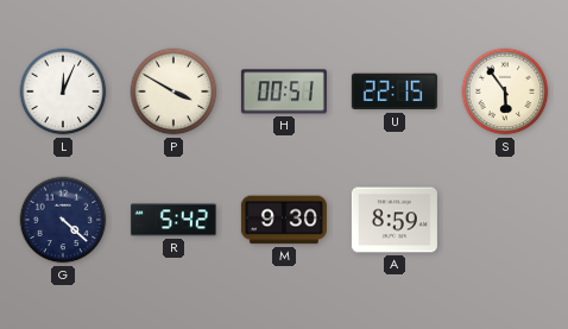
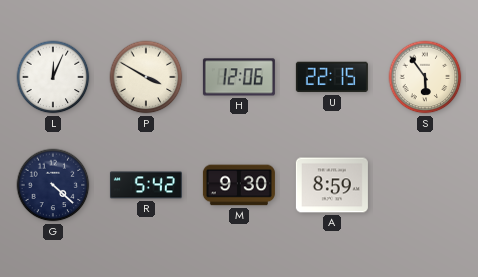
H: 00:51 -> 12:06
